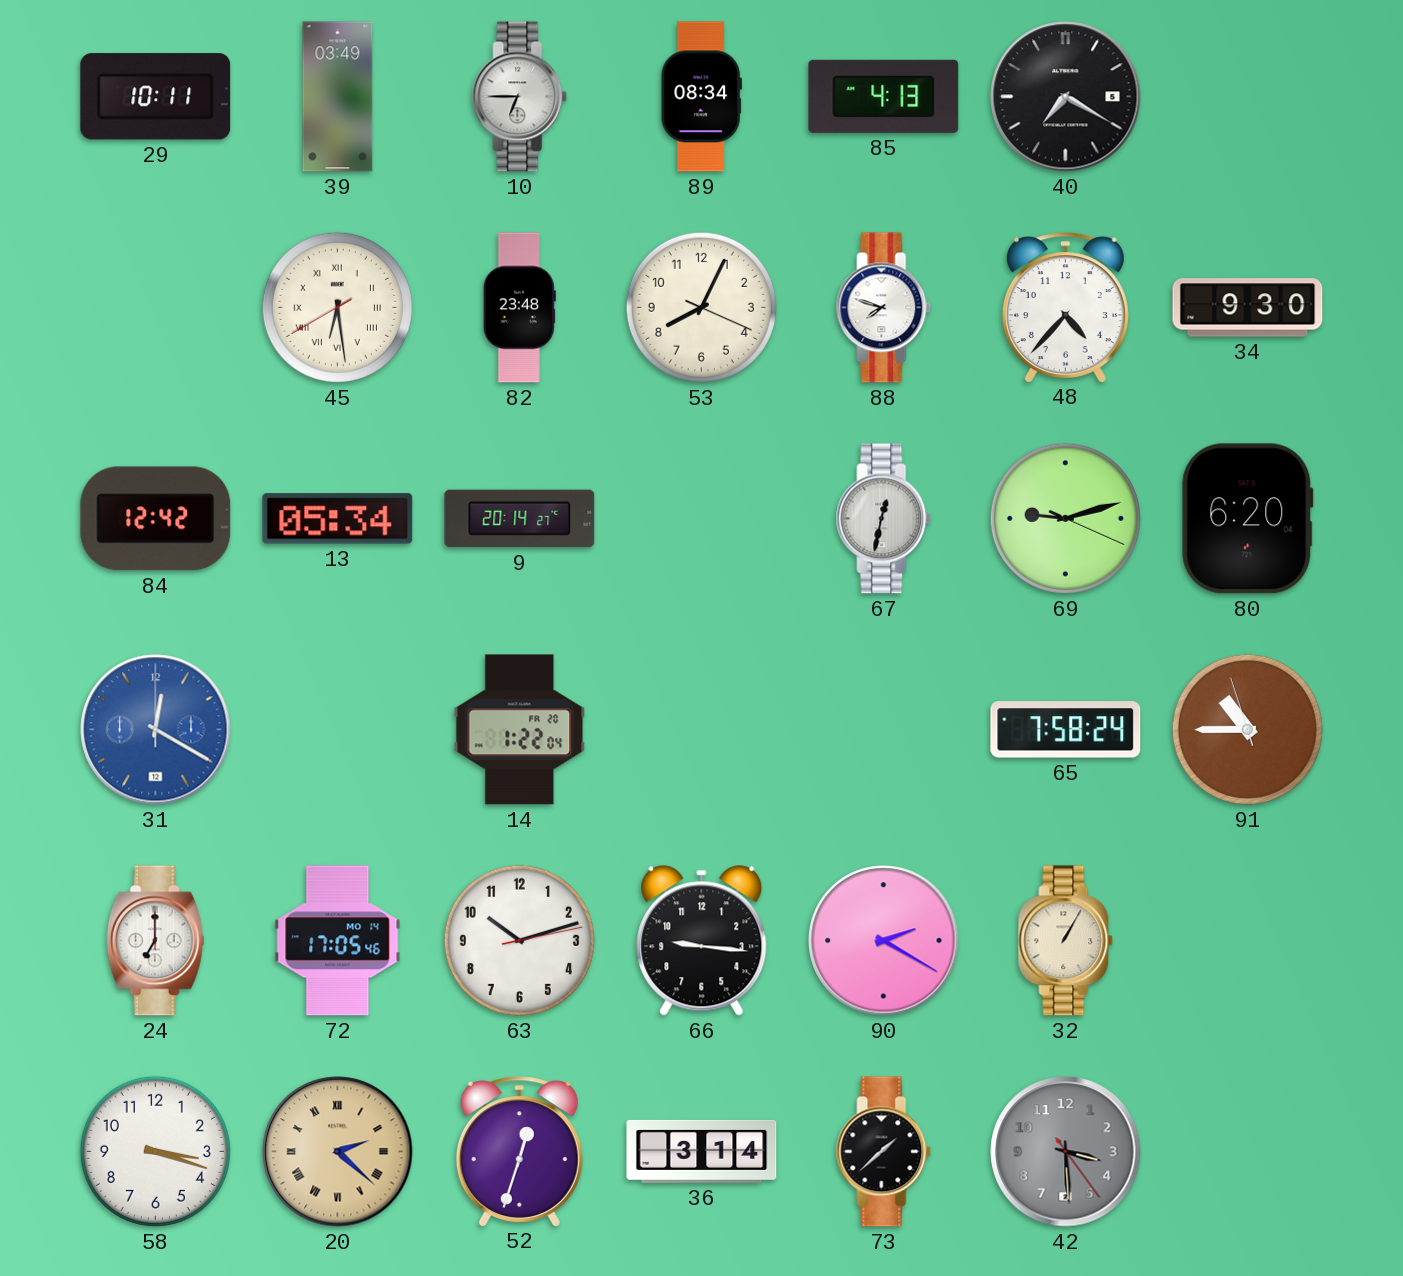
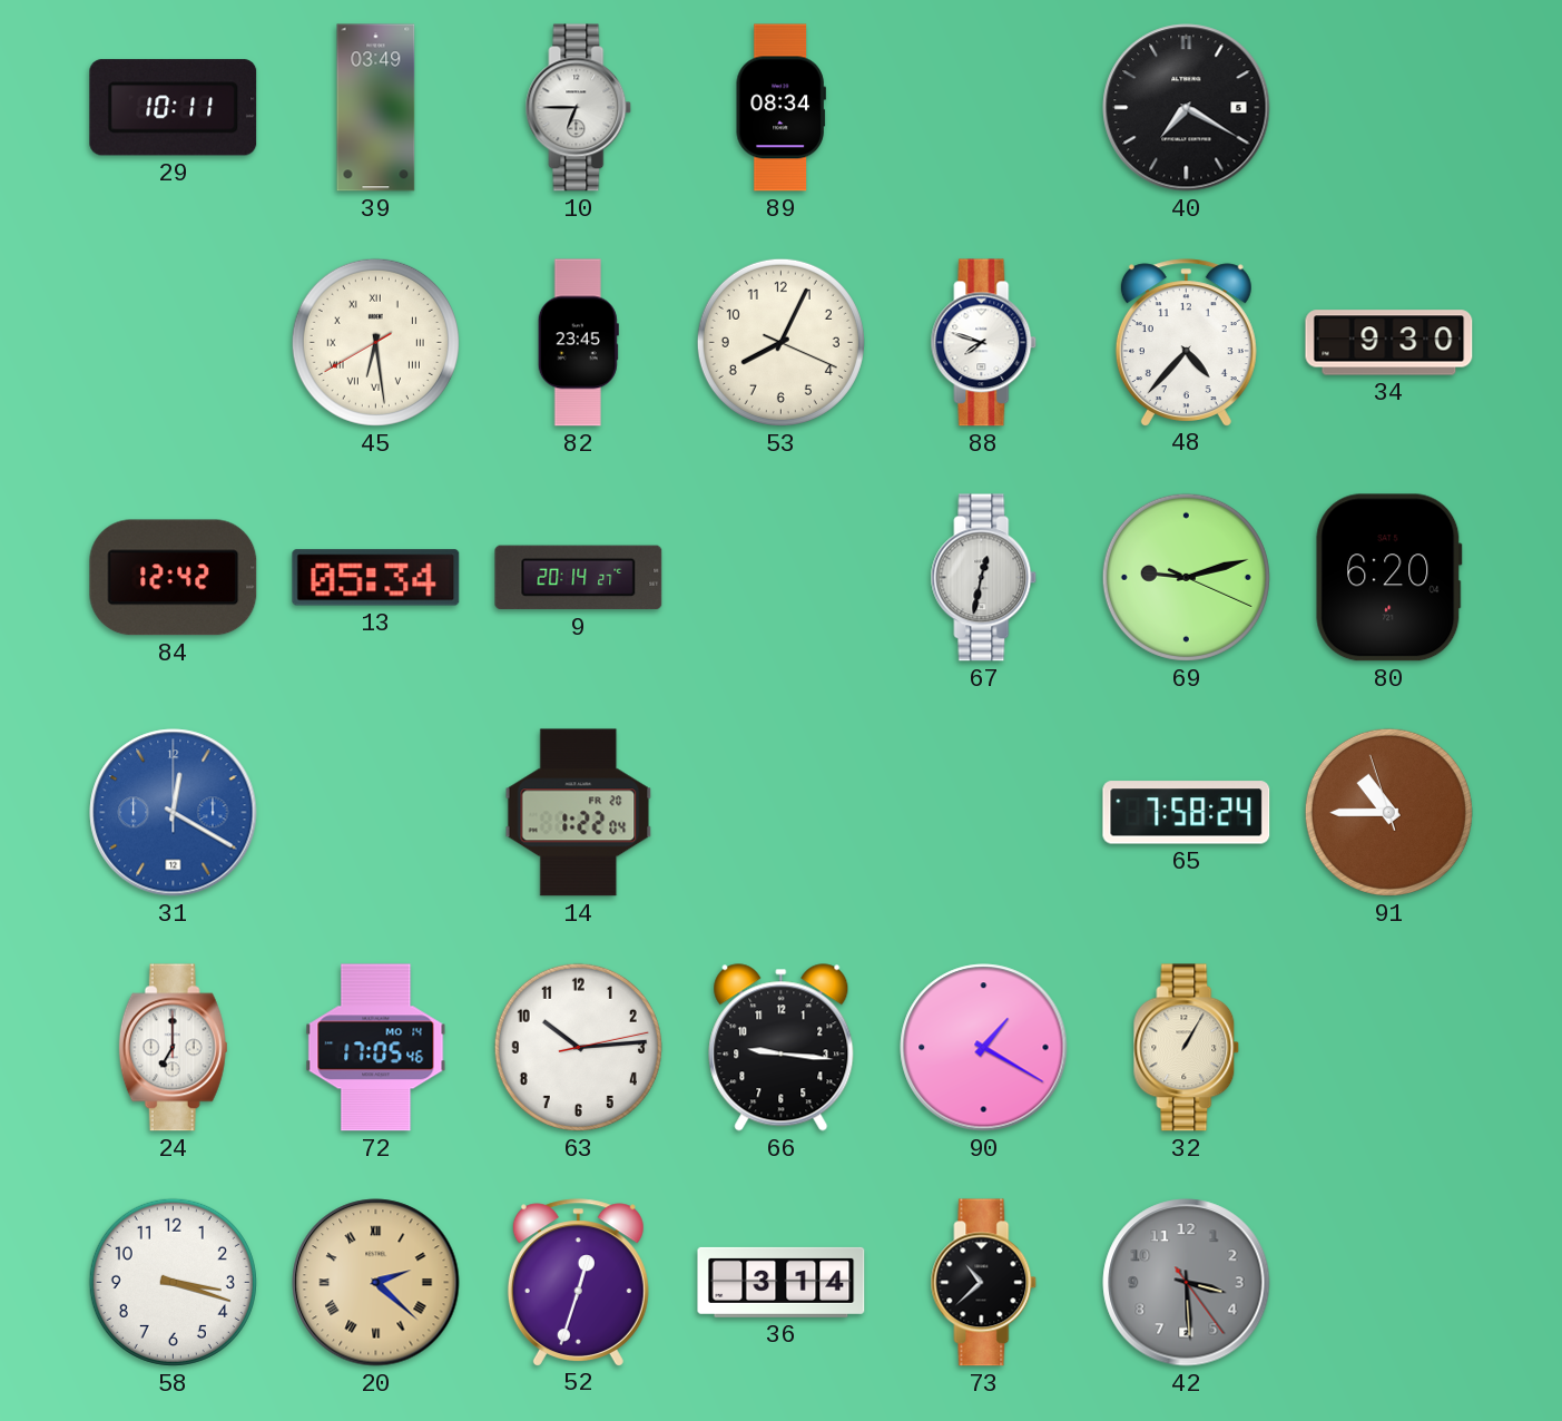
85: 4:13 -> none
82: 23:48 -> 23:45
63: 10:12 -> 10:14
90: 2:20 -> 1:20
73: 1:38 -> 10:38
